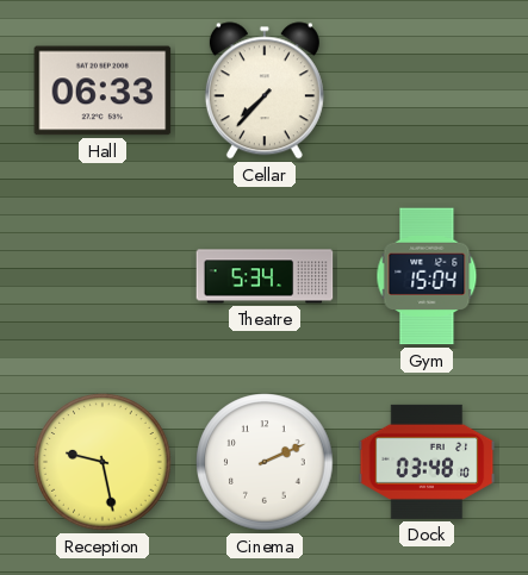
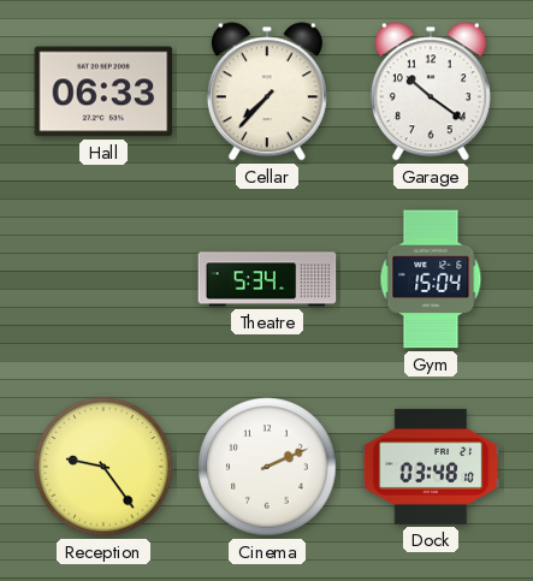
Garage: none -> 10:21
Reception: 9:28 -> 9:24
